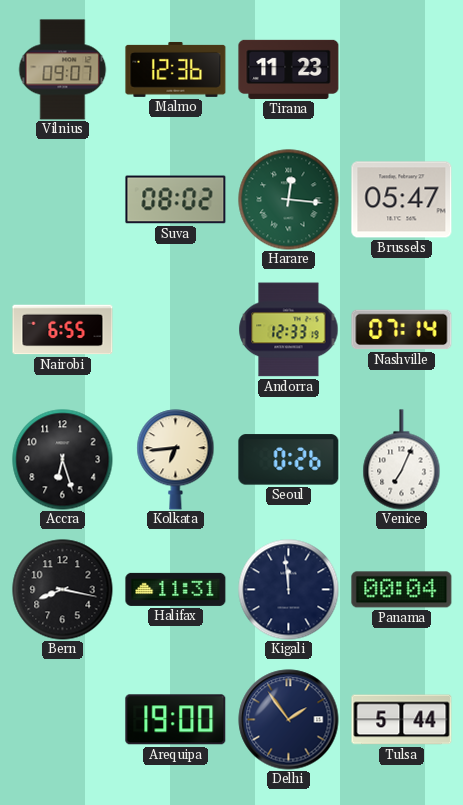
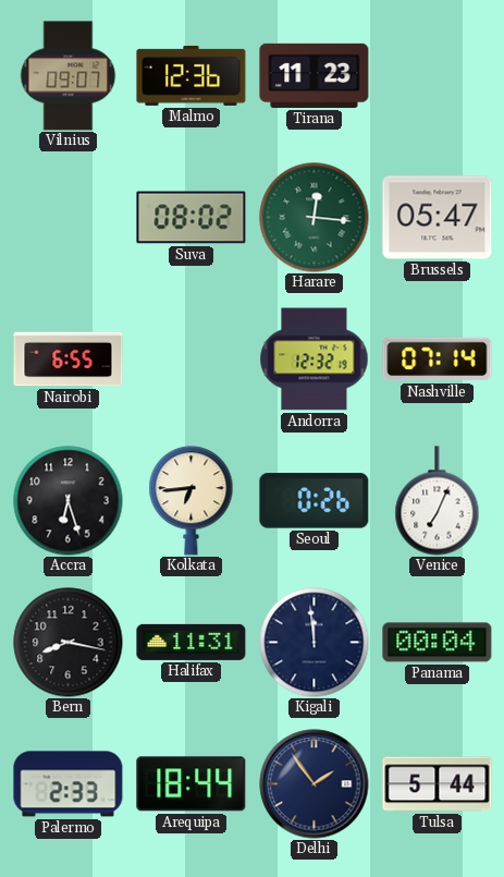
Andorra: 12:33 -> 12:32
Palermo: none -> 2:33
Arequipa: 19:00 -> 18:44
